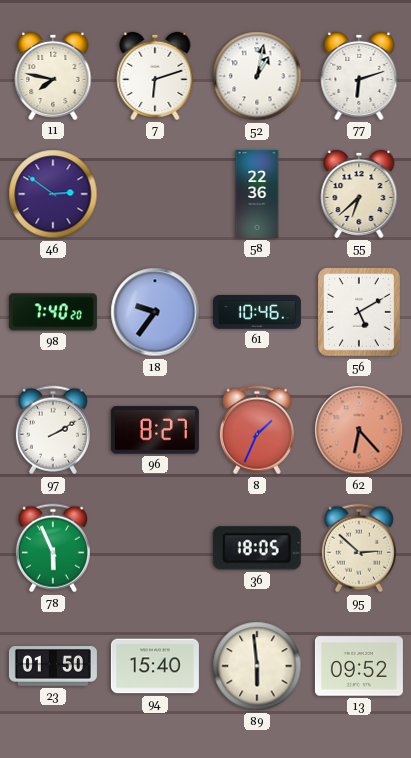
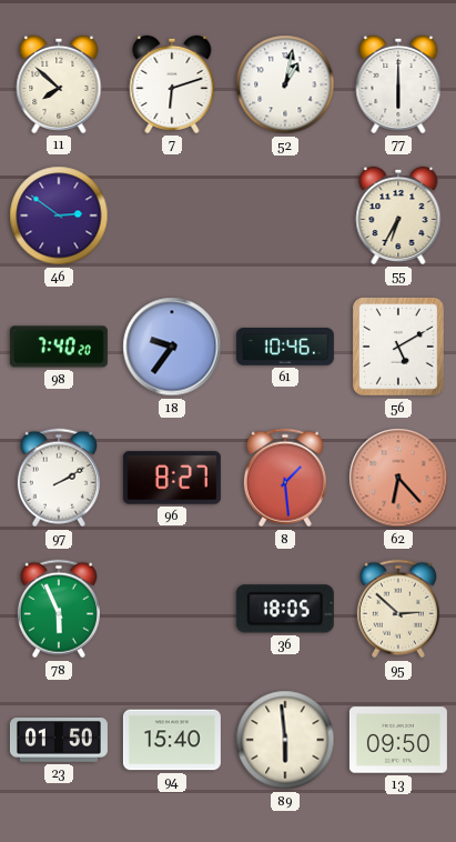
11: 7:47 -> 7:52
77: 6:12 -> 6:00
58: 22:36 -> none
55: 6:38 -> 6:35
8: 1:34 -> 1:29
13: 09:52 -> 09:50
